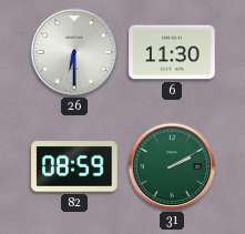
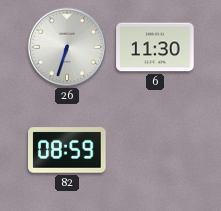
26: 6:30 -> 6:33
31: 2:10 -> none
